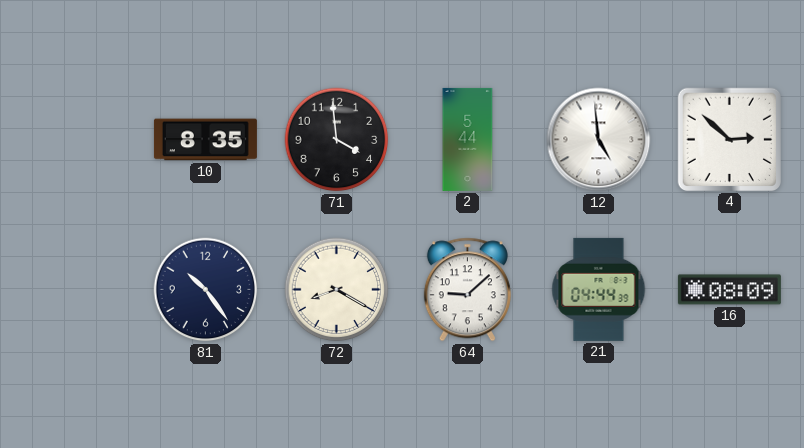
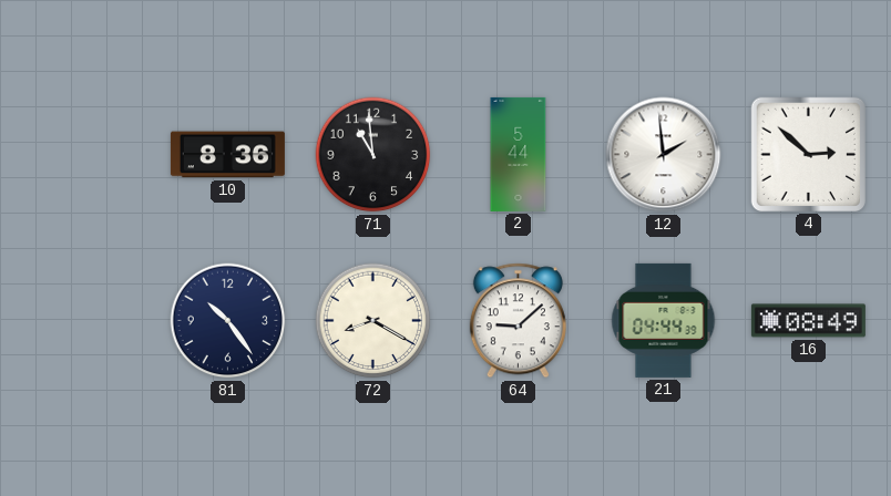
10: 8:35 -> 8:36
71: 3:59 -> 10:59
12: 4:59 -> 1:59
16: 08:09 -> 08:49
